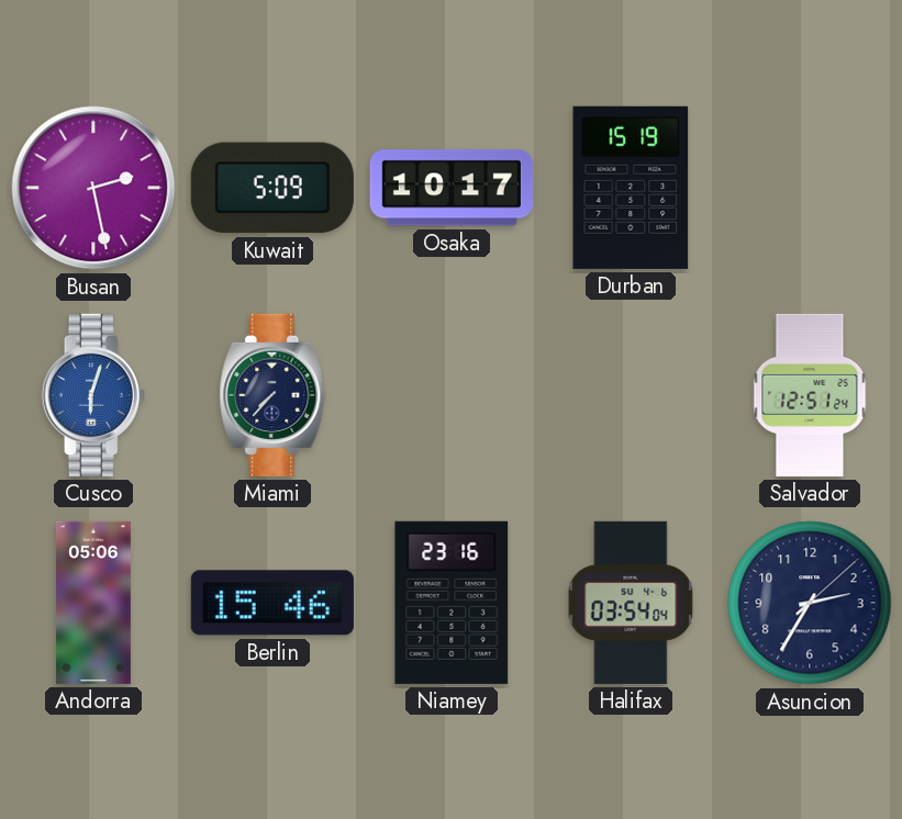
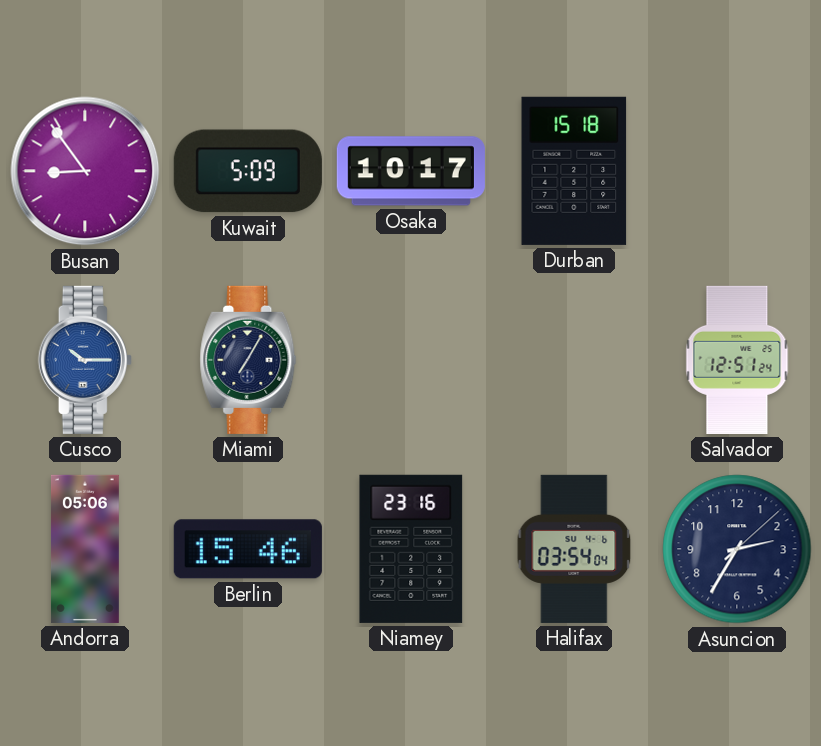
Busan: 2:28 -> 8:54
Durban: 15:19 -> 15:18
Cusco: 6:03 -> 10:15
Miami: 7:37 -> 7:05
